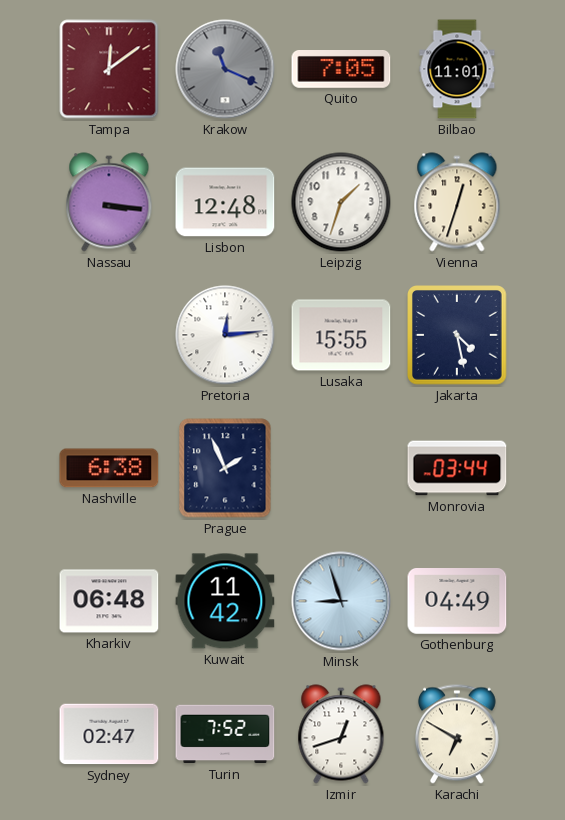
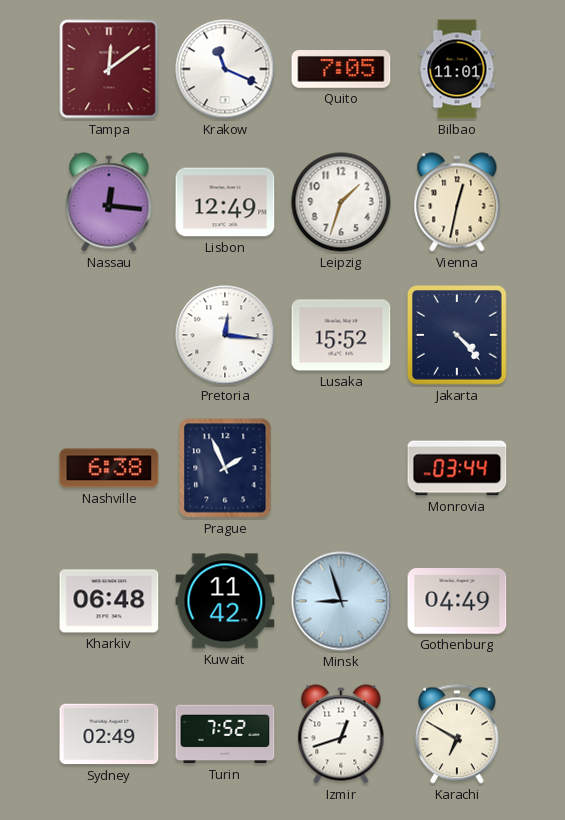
Krakow dial: grey -> white
Nassau: 3:16 -> 12:16
Lisbon: 12:48 -> 12:49
Vienna: 12:33 -> 12:32
Pretoria: 12:14 -> 12:16
Lusaka: 15:55 -> 15:52
Jakarta: 4:28 -> 4:23
Sydney: 02:47 -> 02:49
